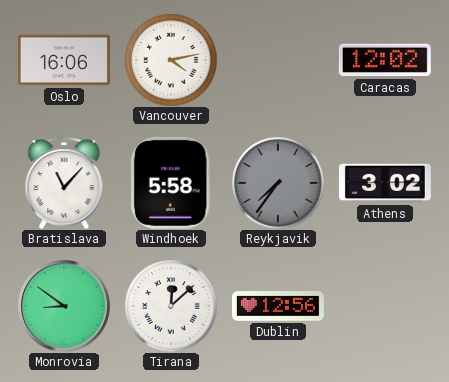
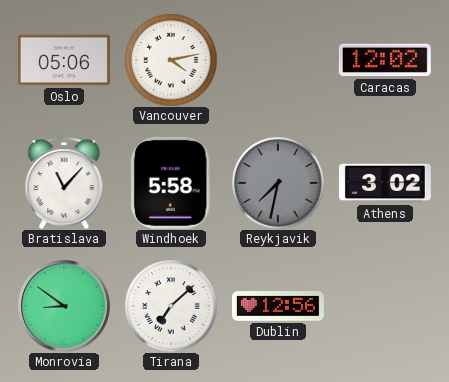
Oslo: 16:06 -> 05:06
Reykjavik: 7:36 -> 7:32
Tirana: 12:08 -> 7:08
